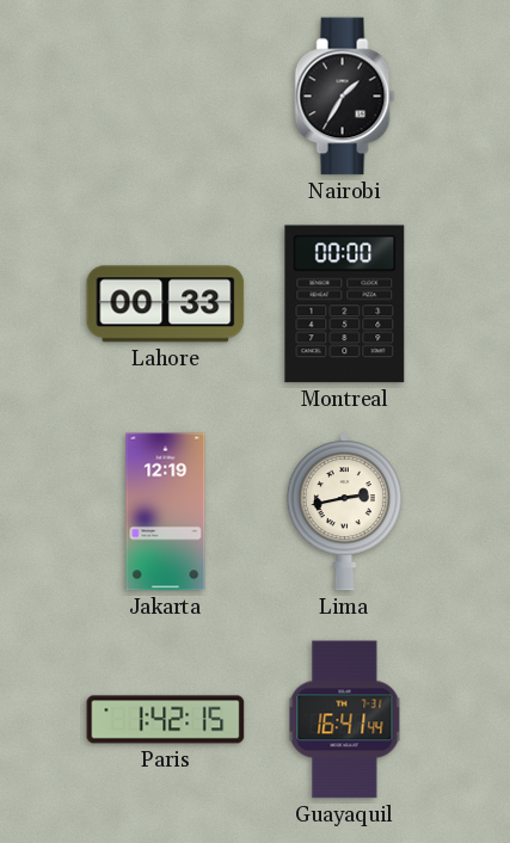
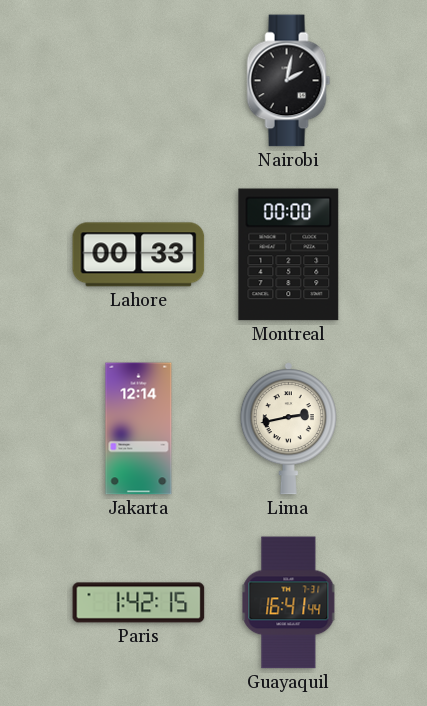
Nairobi: 1:35 -> 2:02
Jakarta: 12:19 -> 12:14
